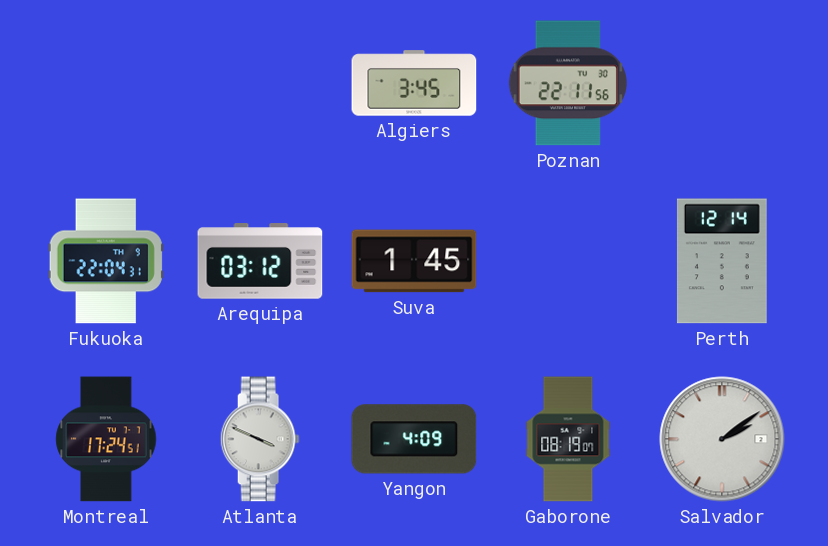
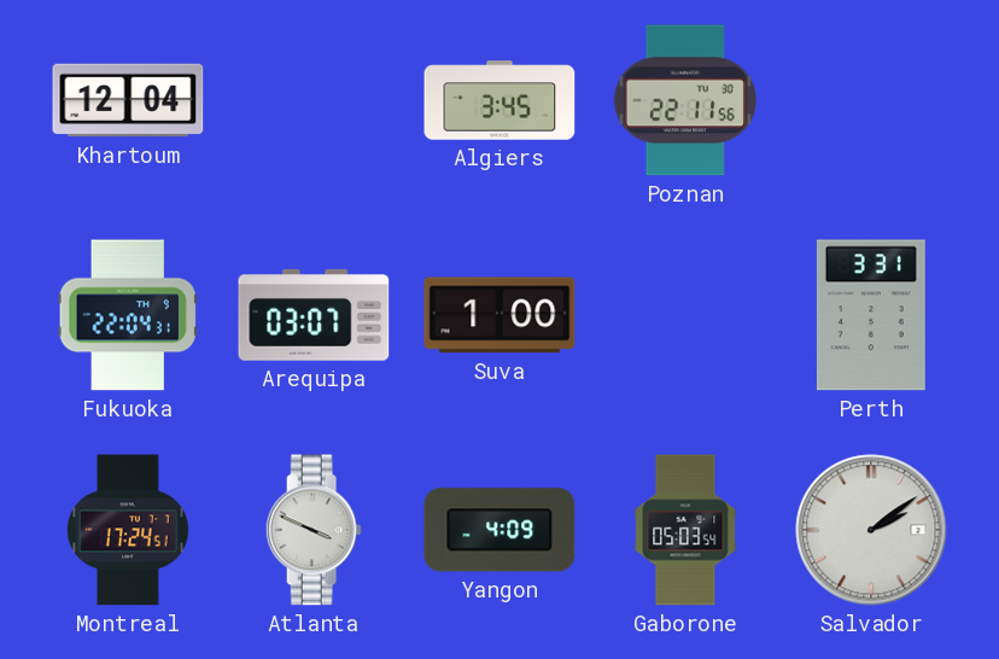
Khartoum: none -> 12:04
Arequipa: 03:12 -> 03:07
Suva: 1:45 -> 1:00
Perth: 12:14 -> 3:31
Gaborone: 08:19 -> 05:03
